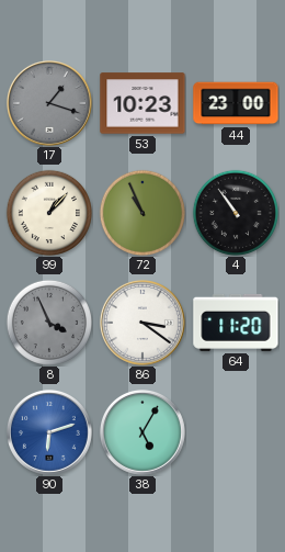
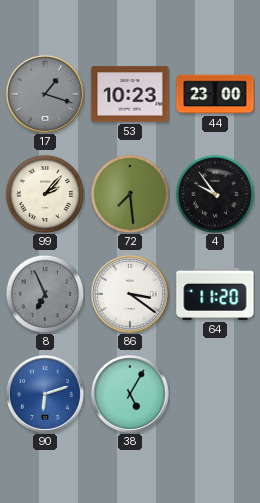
99: 1:07 -> 2:07
72: 10:56 -> 7:29
4: 10:54 -> 9:54
8: 3:56 -> 6:56
